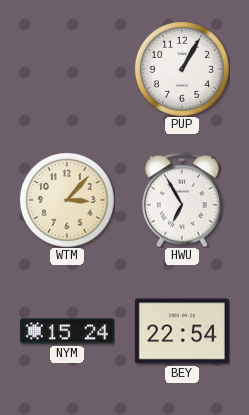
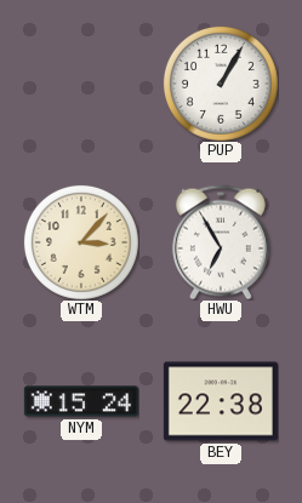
BEY: 22:54 -> 22:38
